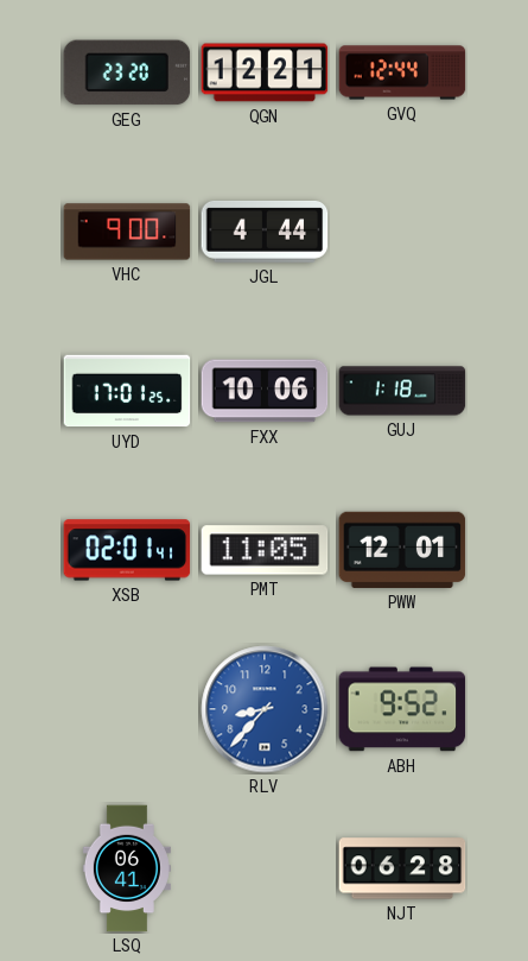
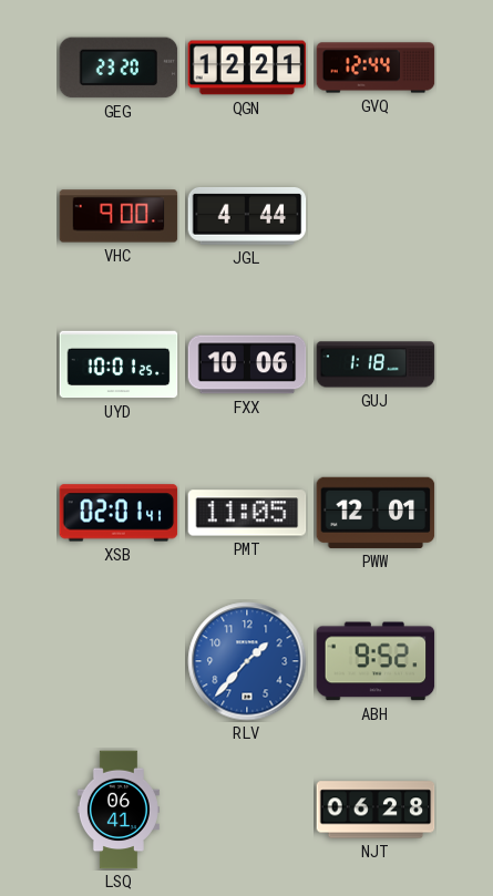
UYD: 17:01 -> 10:01
RLV: 8:37 -> 1:37
